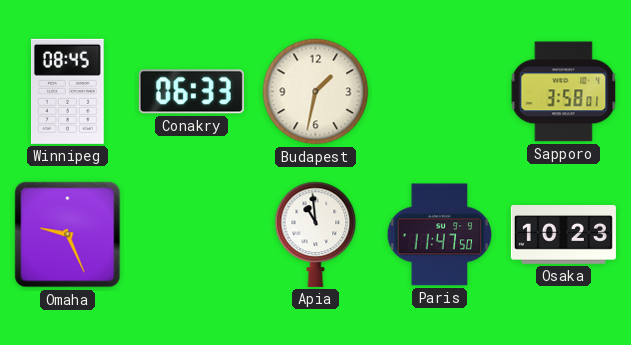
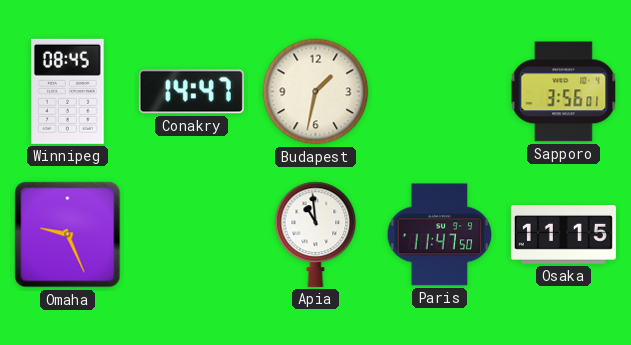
Conakry: 06:33 -> 14:47
Sapporo: 3:58 -> 3:56
Osaka: 10:23 -> 11:15
